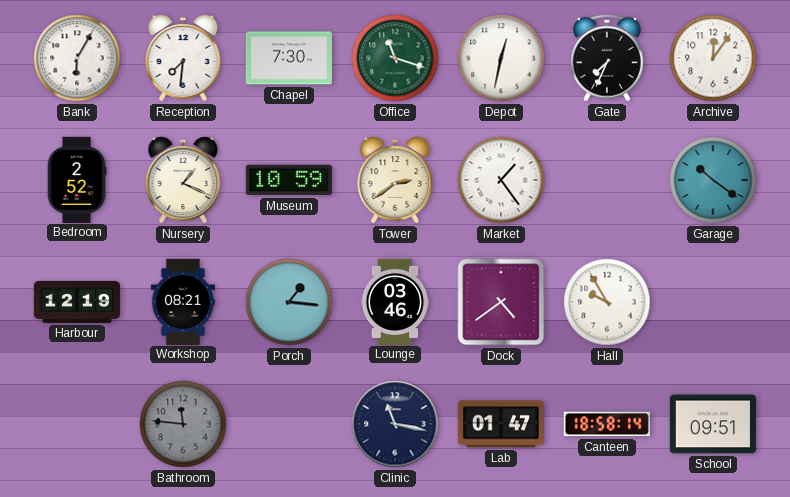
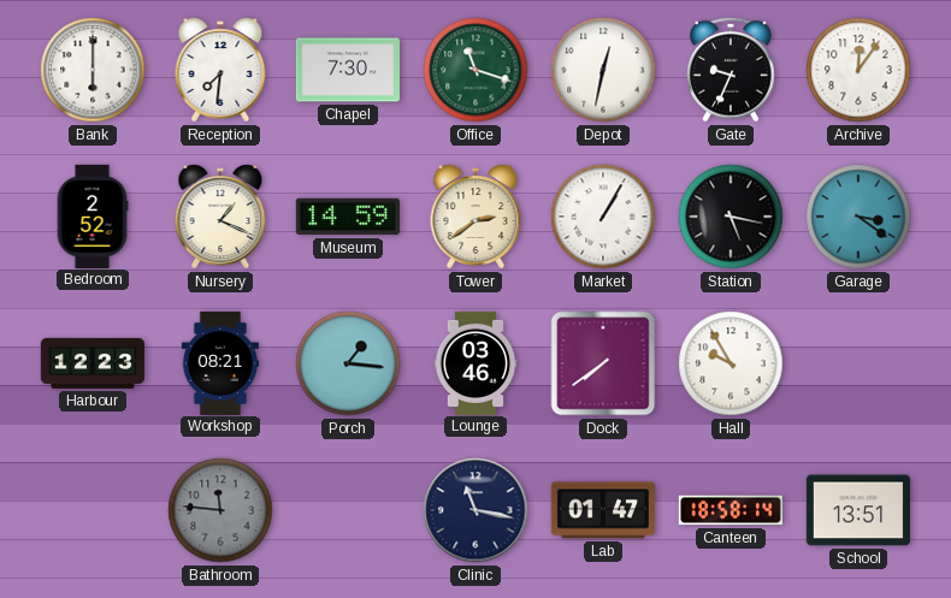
Bank: 6:05 -> 6:00
Gate: 7:34 -> 9:34
Museum: 10:59 -> 14:59
Market: 1:24 -> 1:05
Station: none -> 5:17
Garage: 10:21 -> 3:21
Harbour: 12:19 -> 12:23
Dock: 4:39 -> 7:39
School: 09:51 -> 13:51
